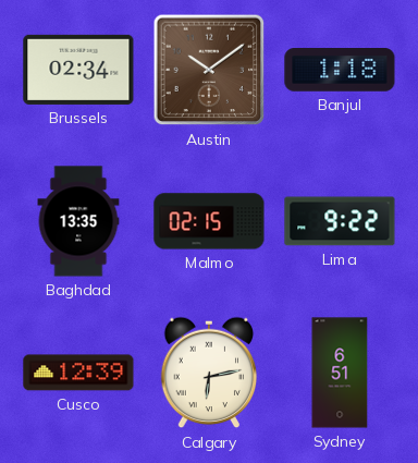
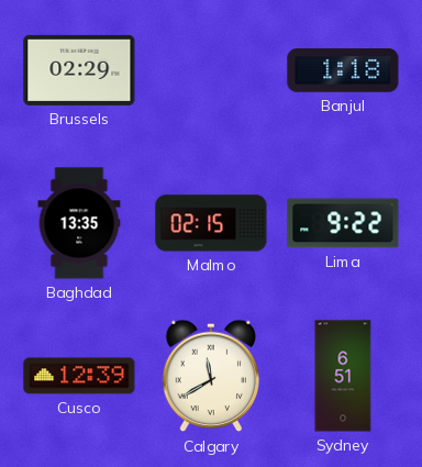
Brussels: 02:34 -> 02:29
Austin: 10:09 -> none
Calgary: 6:13 -> 11:40
